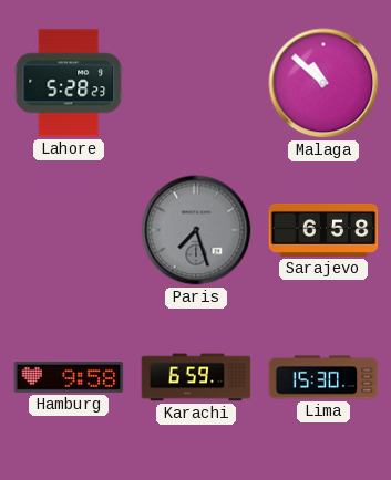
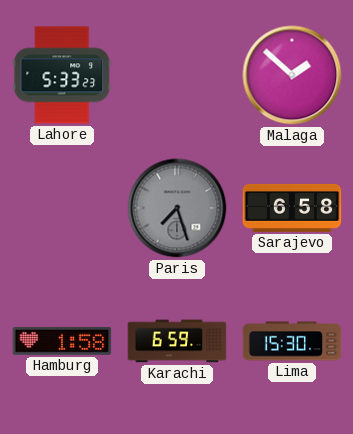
Lahore: 5:28 -> 5:33
Malaga: 10:52 -> 1:52
Hamburg: 9:58 -> 1:58
